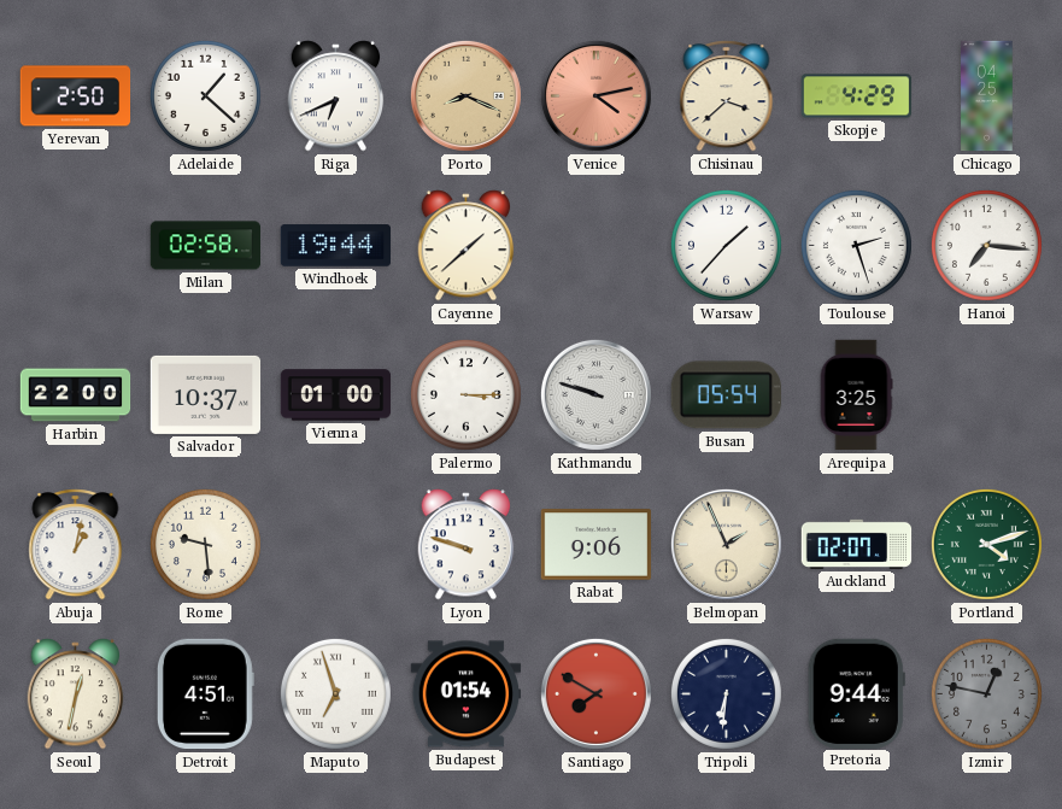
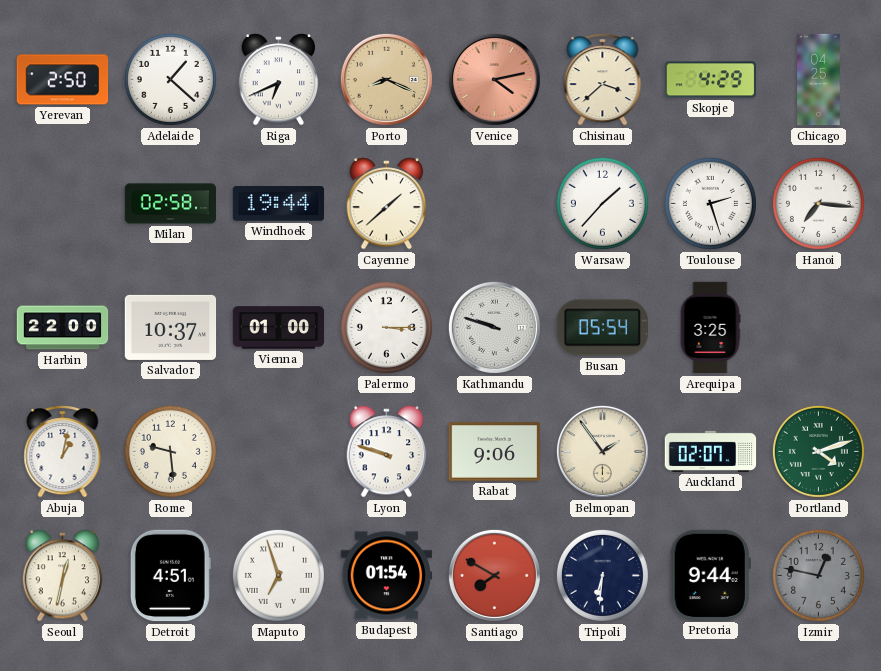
Belmopan: 1:56 -> 1:54
